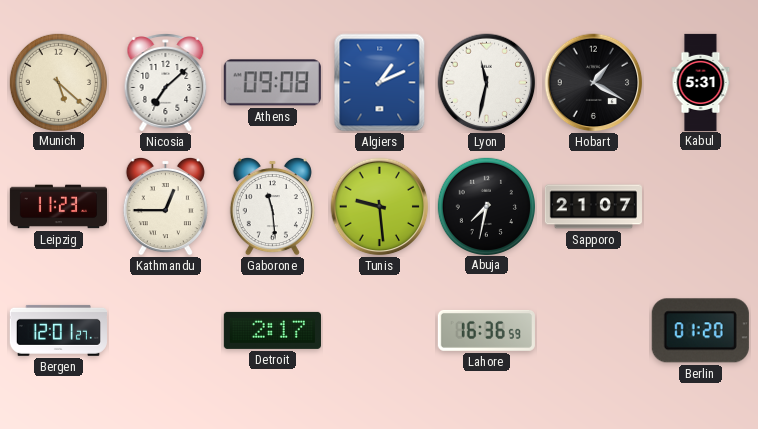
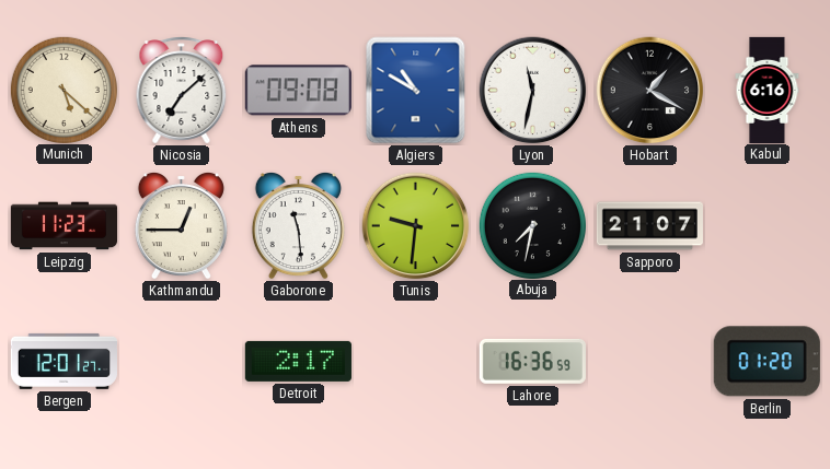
Algiers: 1:11 -> 10:50
Kabul: 5:31 -> 6:16
Tunis: 9:29 -> 9:31
